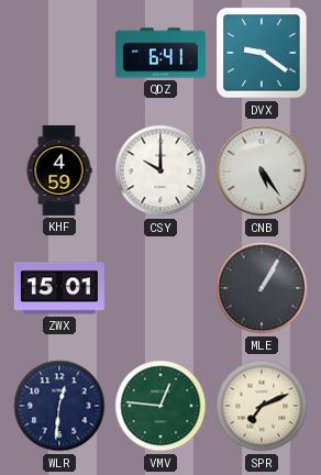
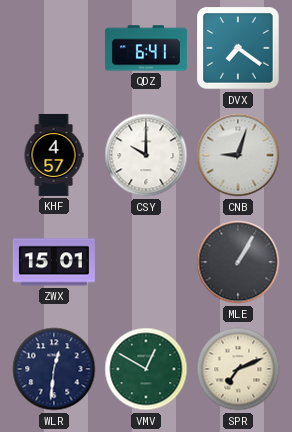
DVX: 9:21 -> 7:21
KHF: 4:59 -> 4:57
CNB: 5:24 -> 9:03
VMV: 12:46 -> 12:50
